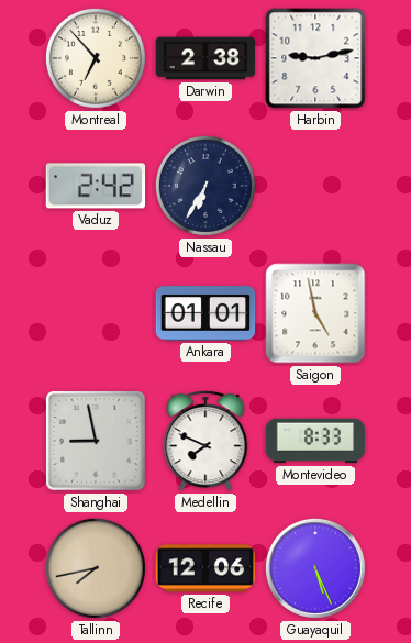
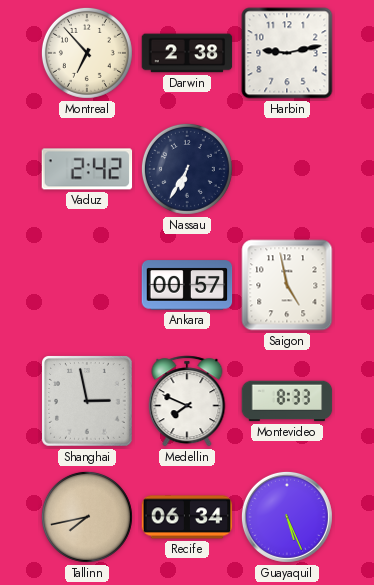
Ankara: 01:01 -> 00:57
Shanghai: 8:58 -> 2:58
Recife: 12:06 -> 06:34
